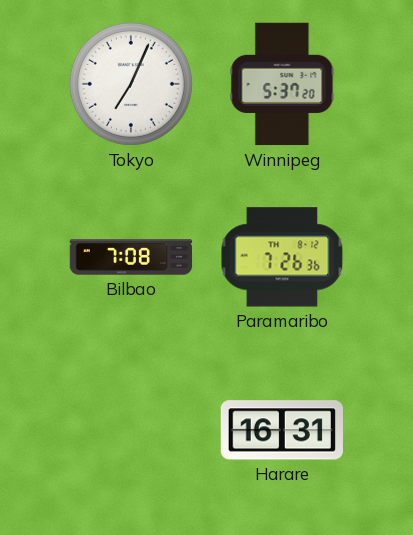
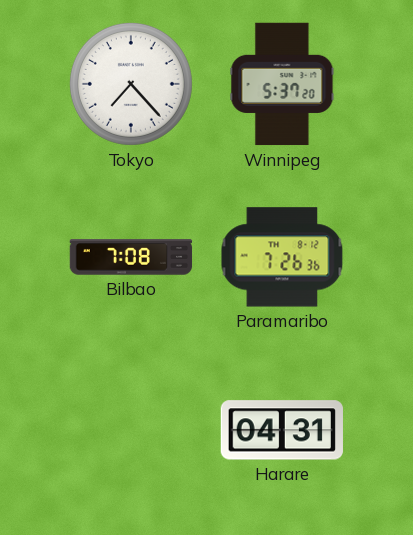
Tokyo: 7:04 -> 7:23
Harare: 16:31 -> 04:31
